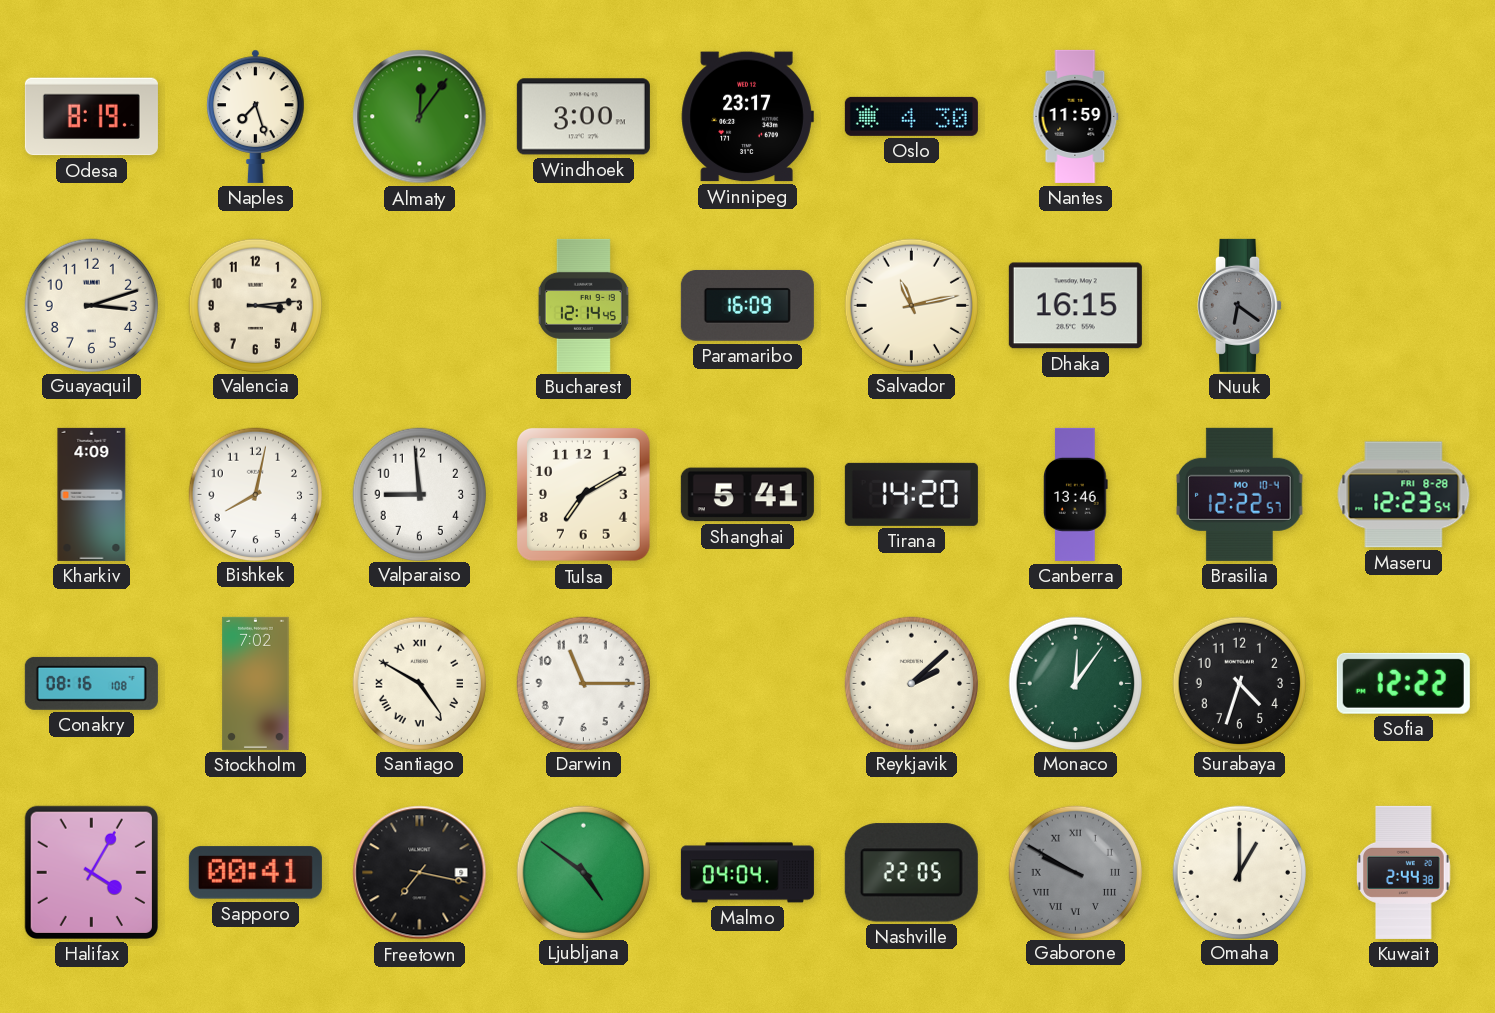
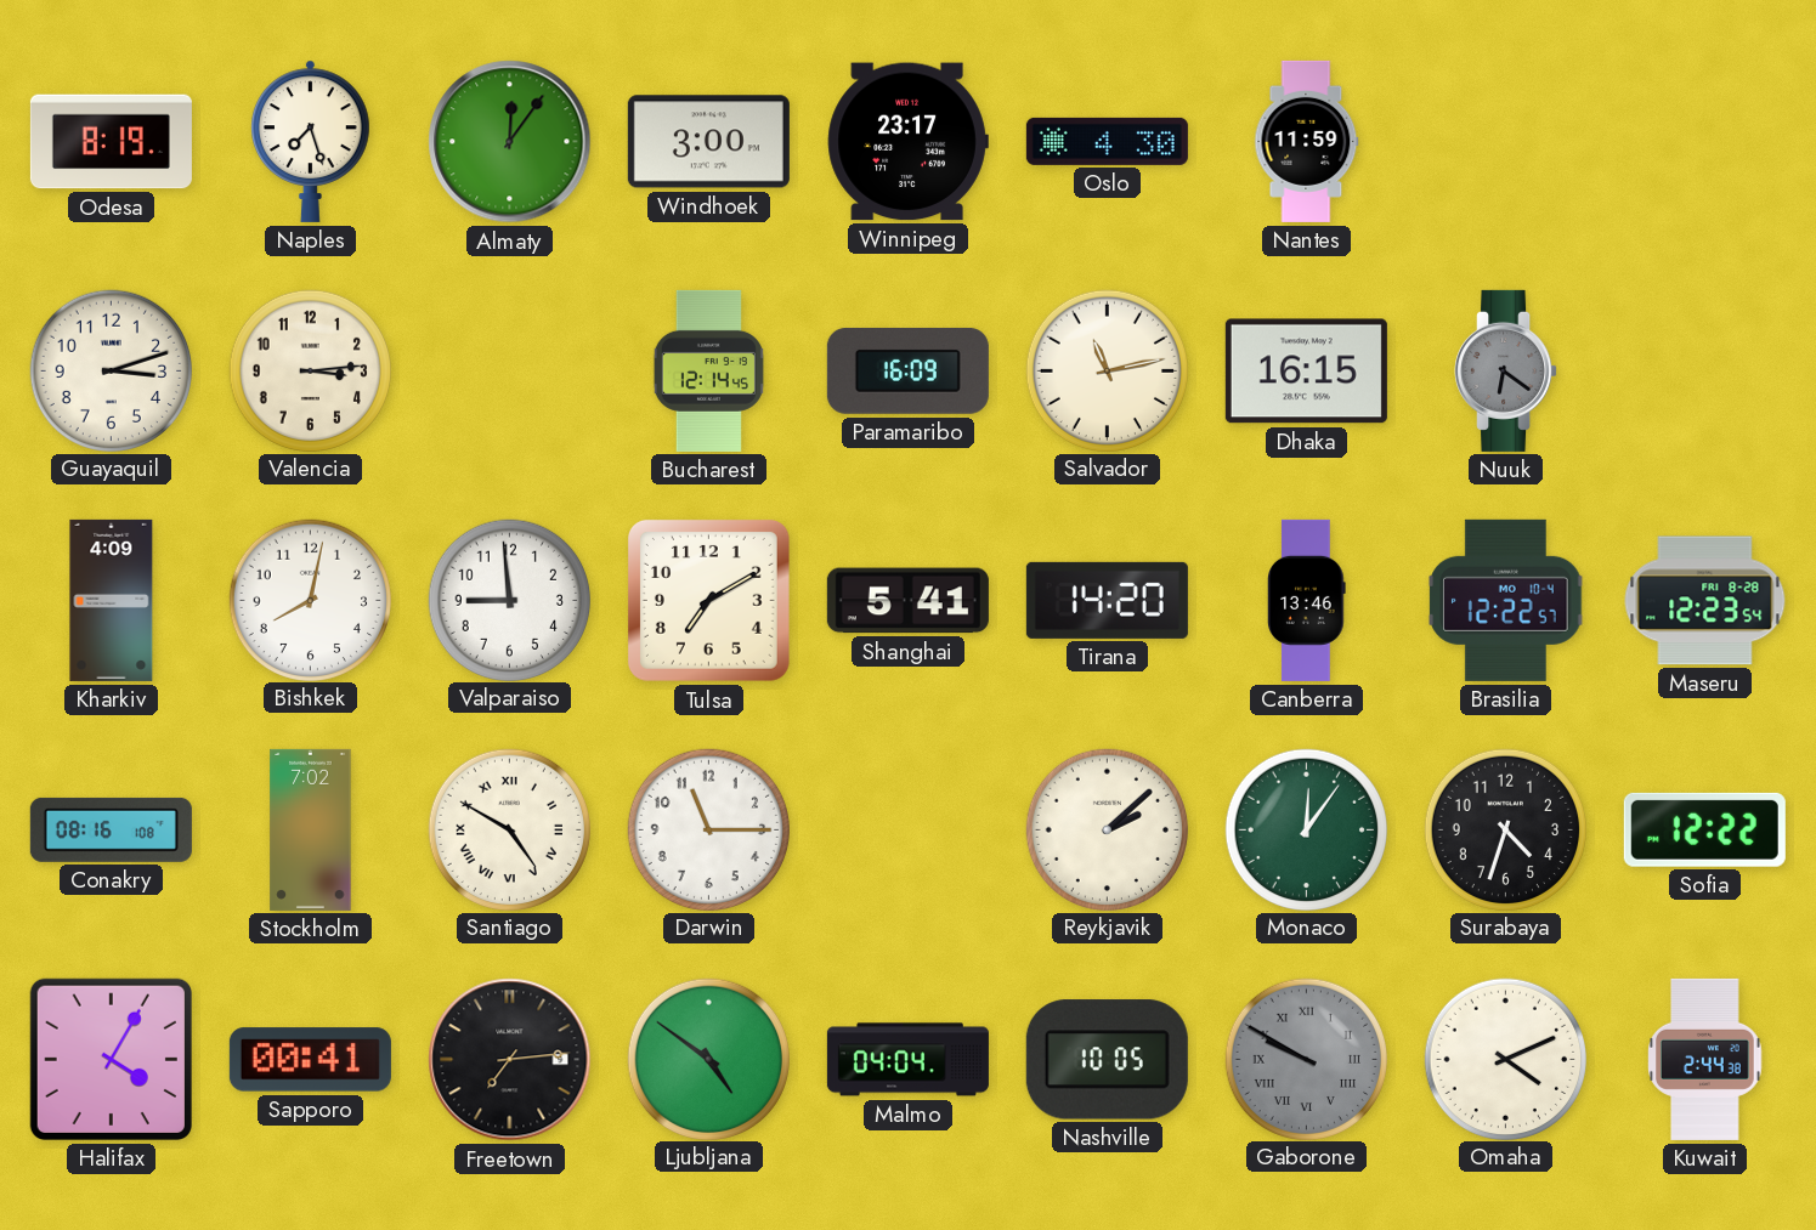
Freetown: 7:17 -> 7:14
Nashville: 22:05 -> 10:05
Omaha: 1:00 -> 4:11
